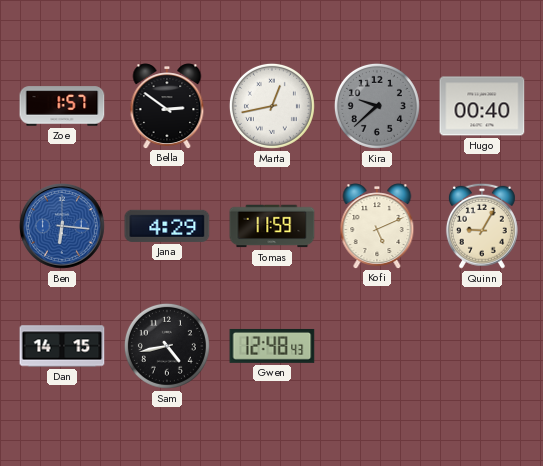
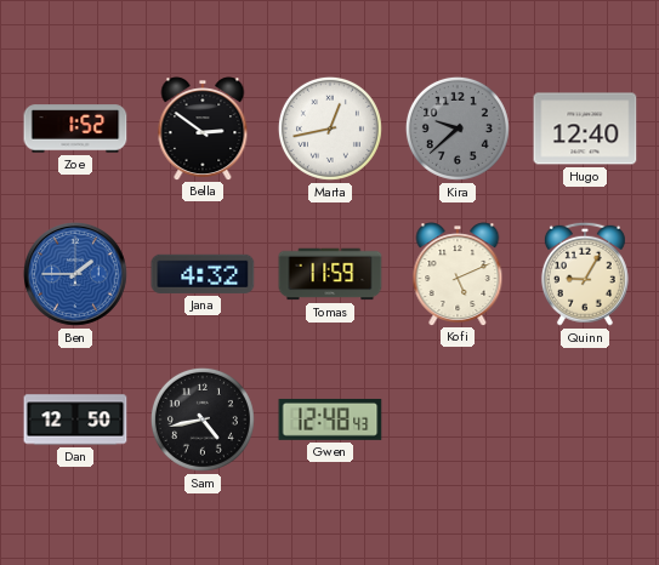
Zoe: 1:57 -> 1:52
Hugo: 00:40 -> 12:40
Ben: 6:16 -> 1:45
Jana: 4:29 -> 4:32
Dan: 14:15 -> 12:50
